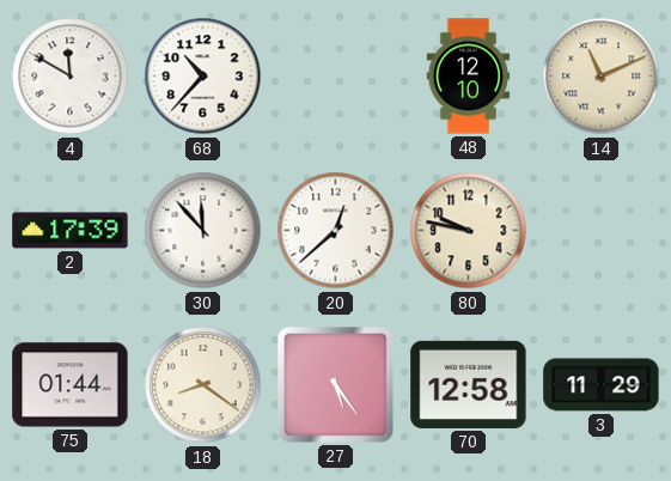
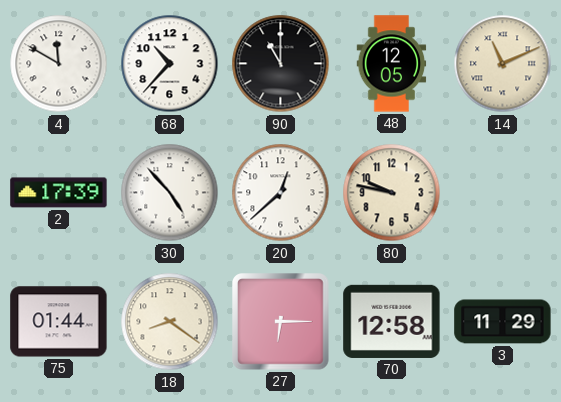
90: none -> 11:00
48: 12:10 -> 12:05
30: 11:53 -> 4:53
27: 5:24 -> 6:15
